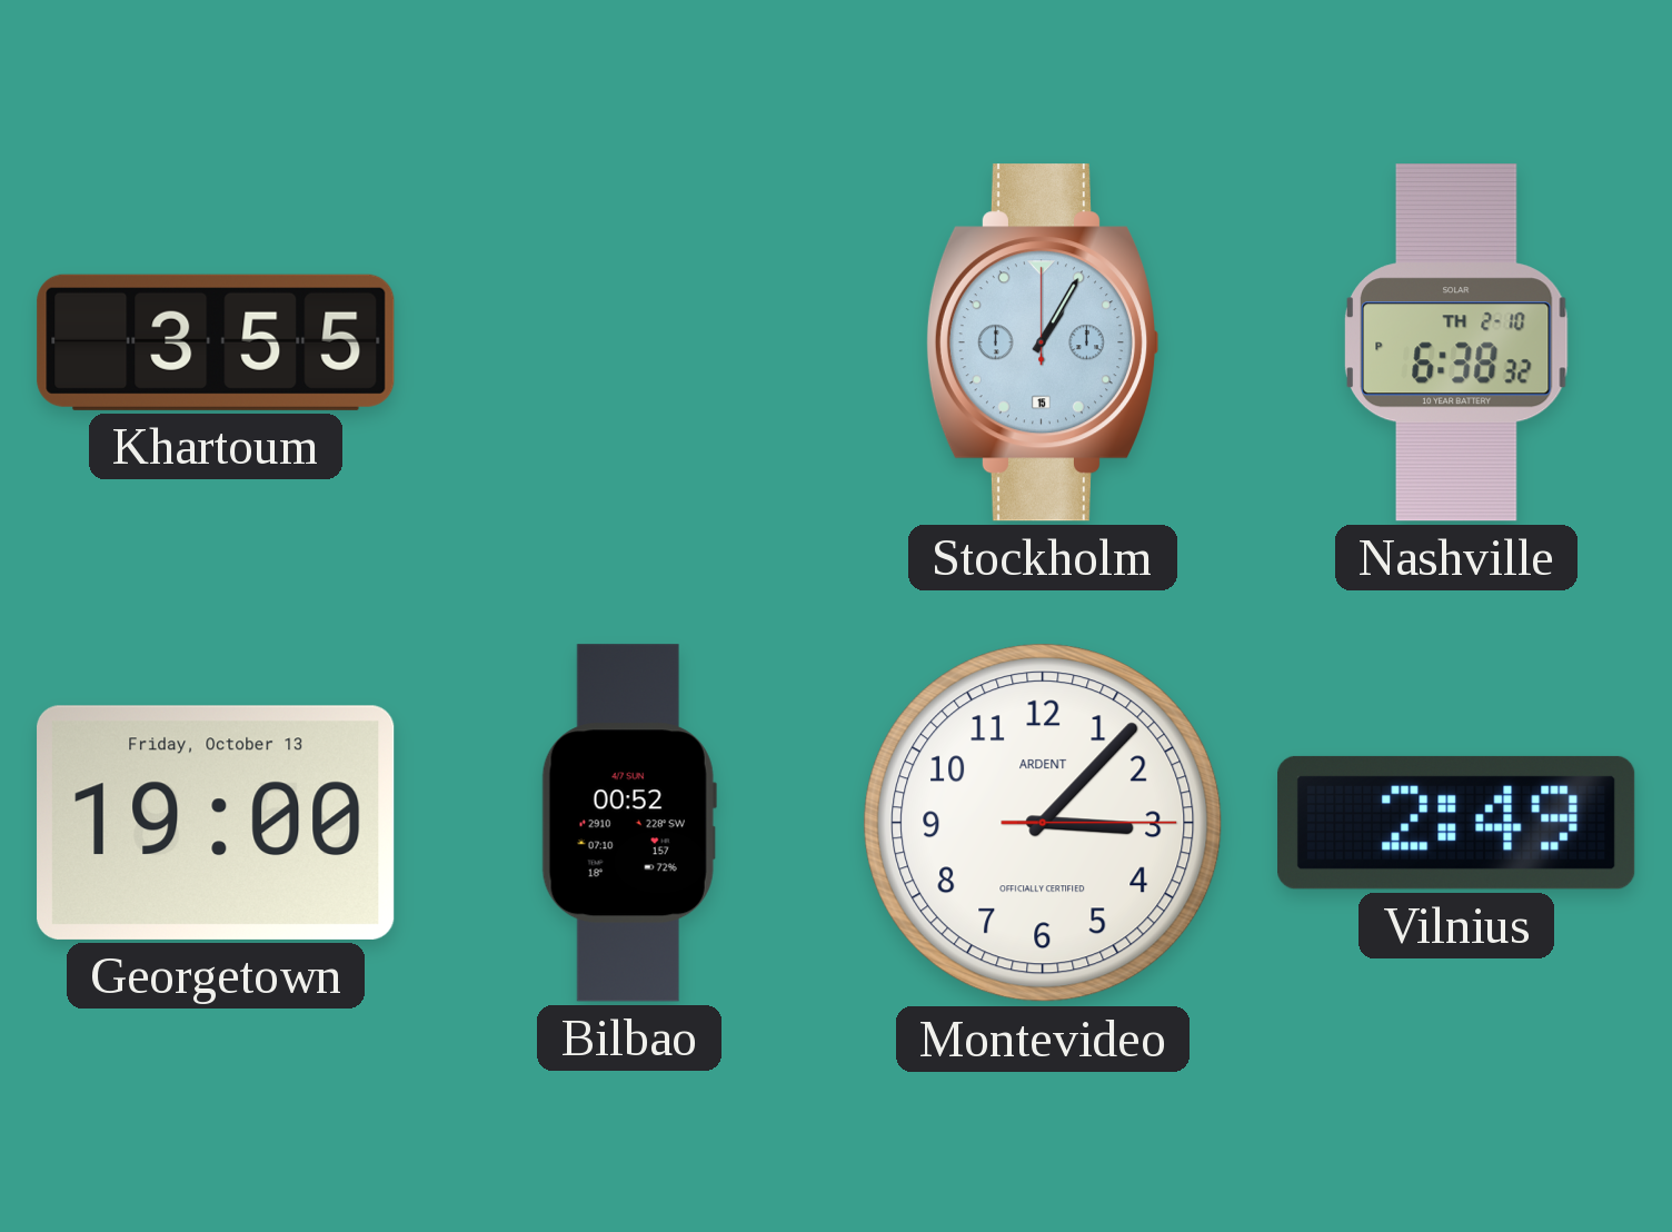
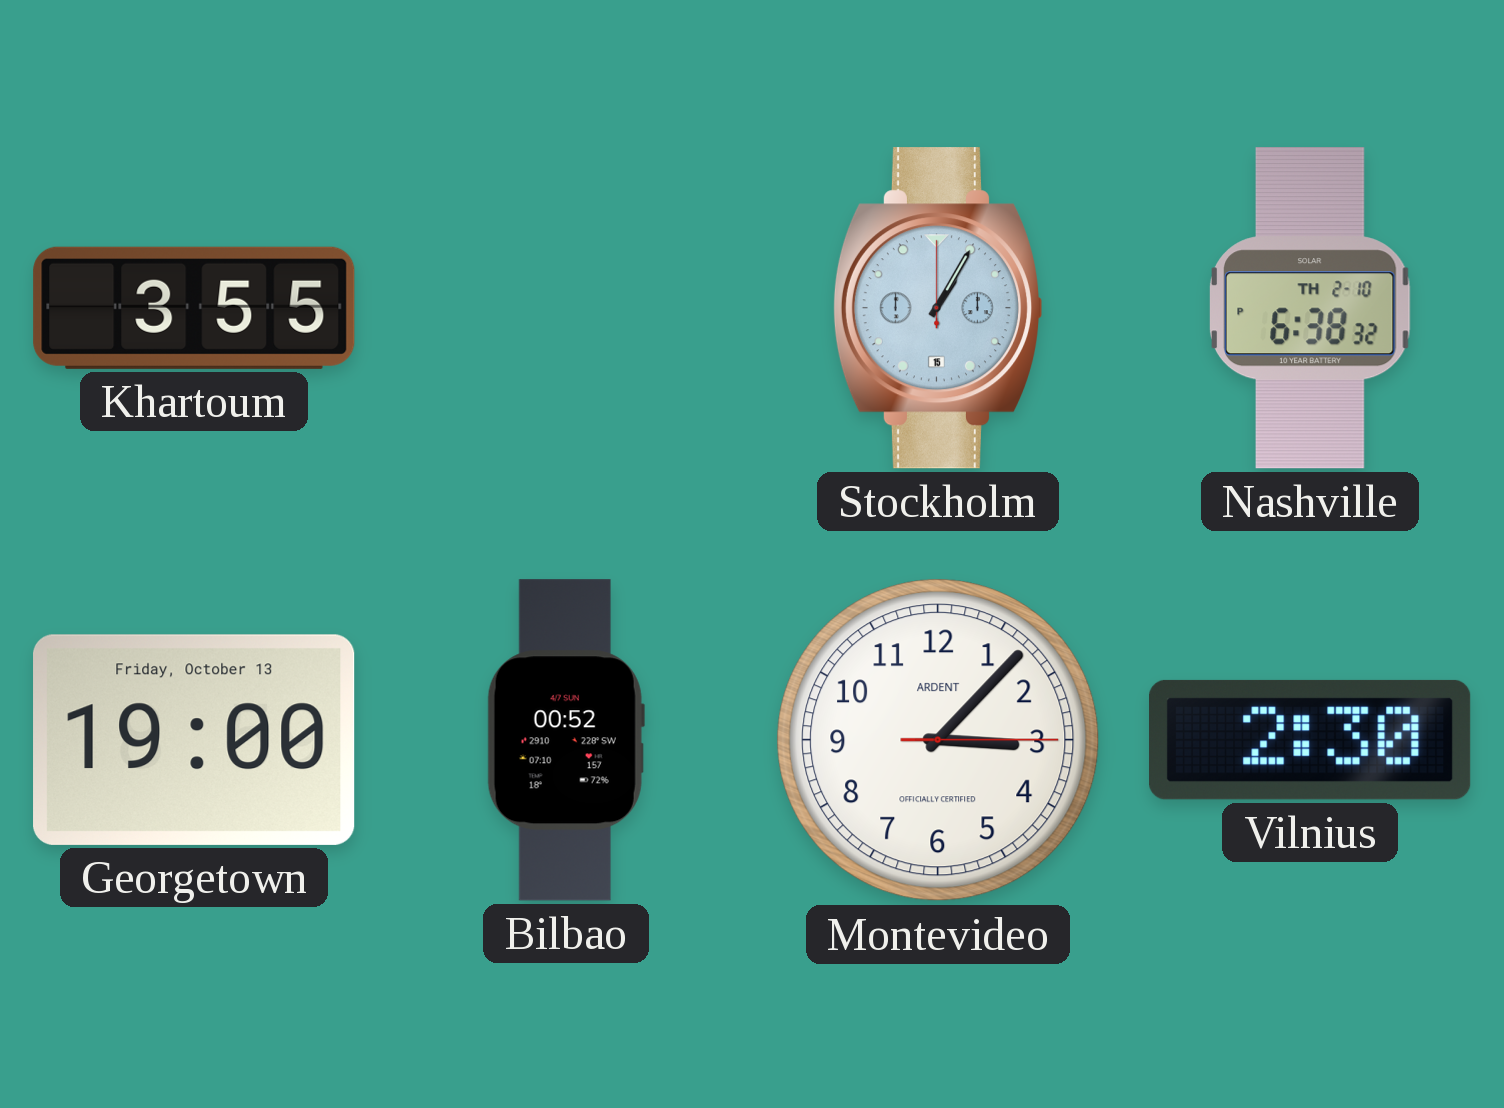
Vilnius: 2:49 -> 2:30
